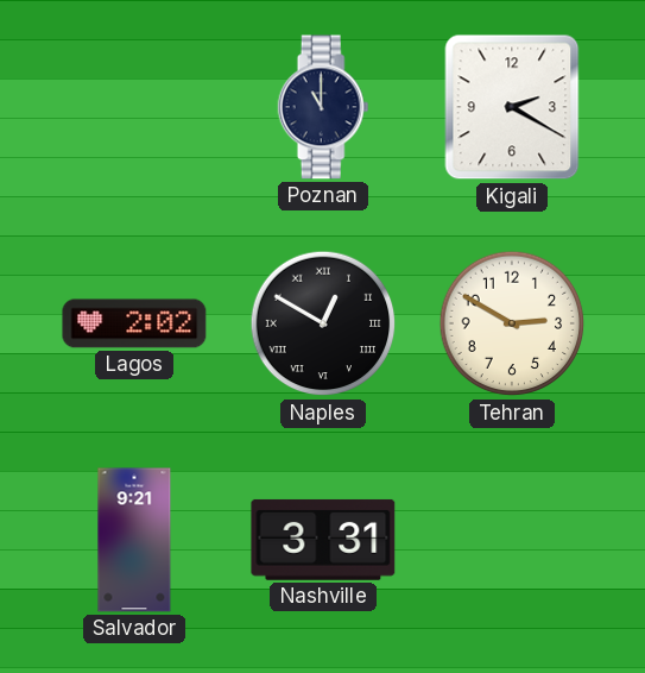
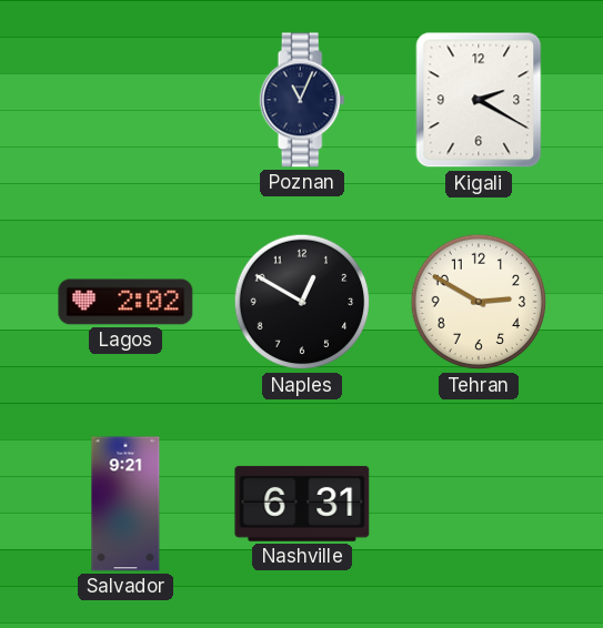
Poznan: 11:00 -> 11:04
Naples numerals: Roman -> Arabic
Nashville: 3:31 -> 6:31
